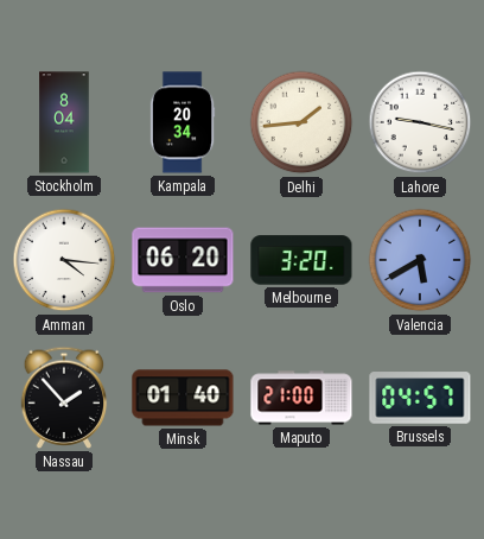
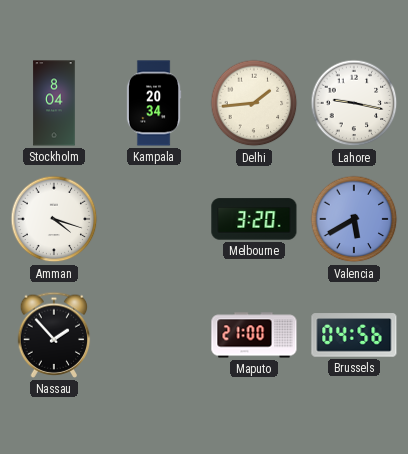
Amman: 4:16 -> 4:18
Oslo: 06:20 -> none
Minsk: 01:40 -> none
Brussels: 04:57 -> 04:56
